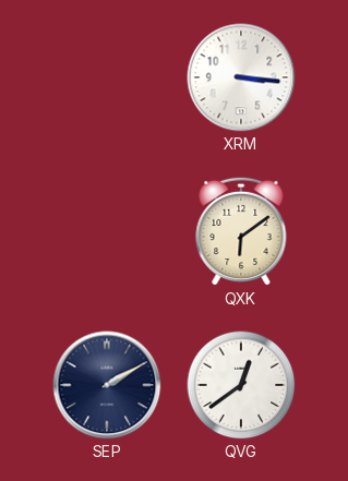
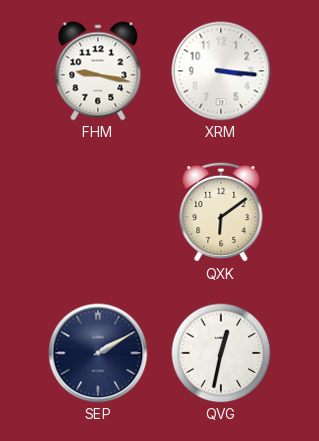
FHM: none -> 9:17
QVG: 12:39 -> 12:32
